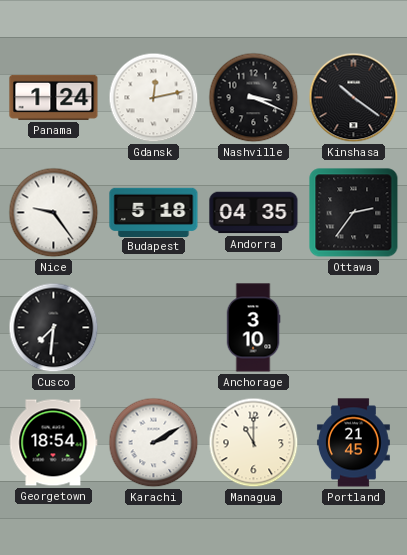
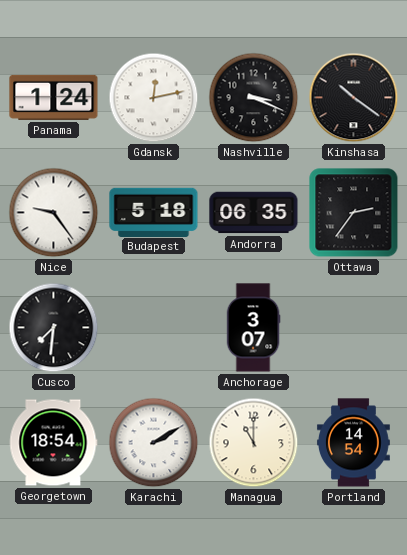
Andorra: 04:35 -> 06:35
Anchorage: 3:10 -> 3:07
Portland: 21:45 -> 14:54
